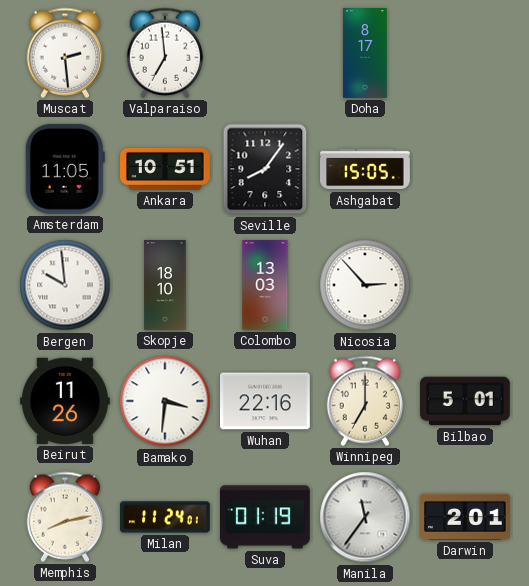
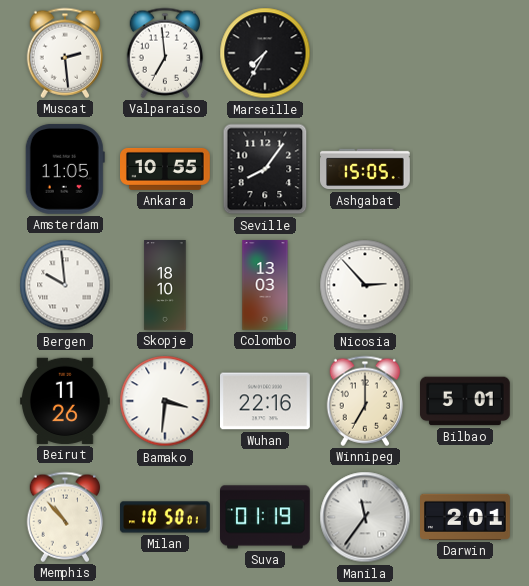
Marseille: none -> 7:35
Doha: 8:17 -> none
Ankara: 10:51 -> 10:55
Memphis: 8:13 -> 10:53
Milan: 11:24 -> 10:50
